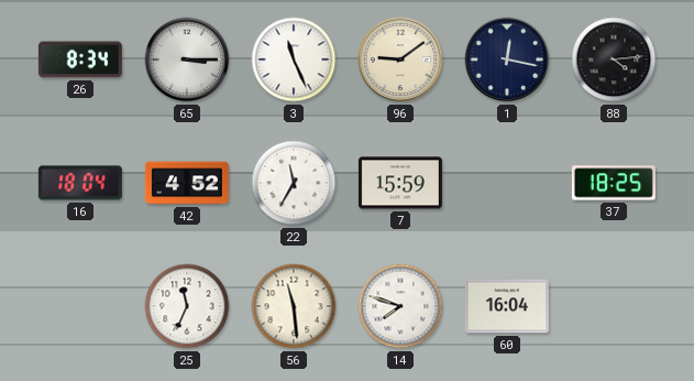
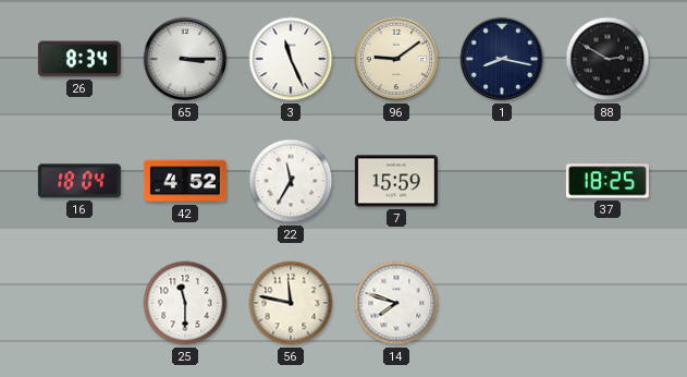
1: 12:17 -> 8:17
88: 4:14 -> 2:50
25: 11:34 -> 11:30
56: 11:29 -> 11:47
60: 16:04 -> none
